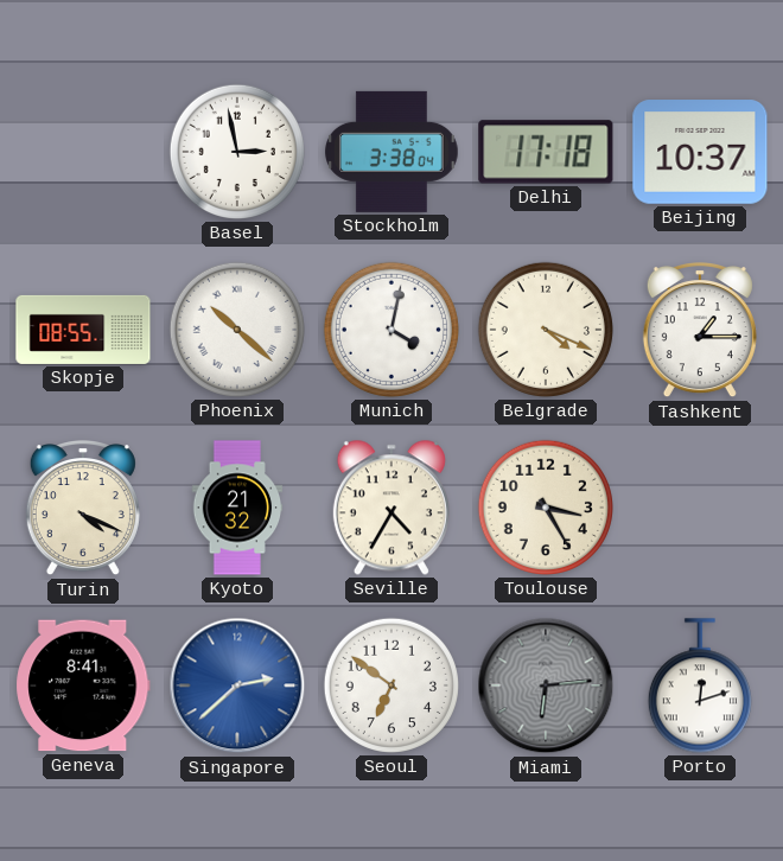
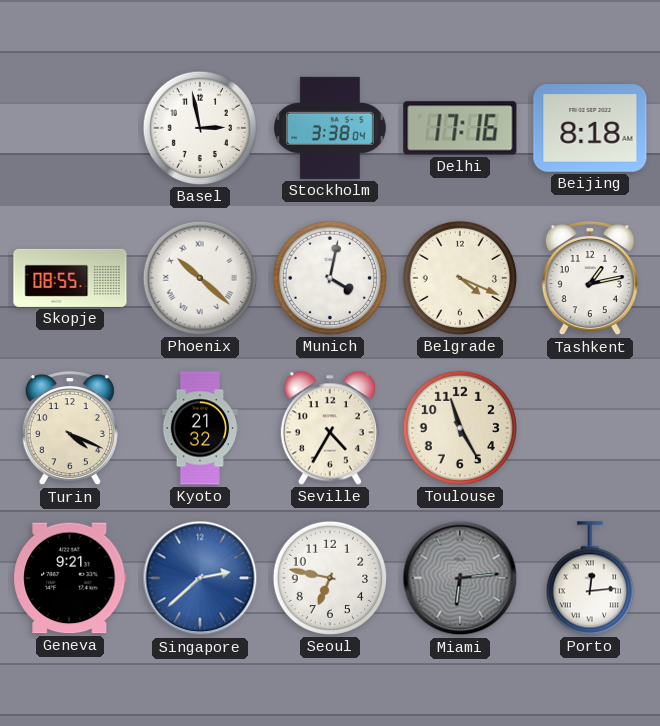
Delhi: 17:18 -> 17:16
Beijing: 10:37 -> 8:18
Tashkent: 1:15 -> 1:13
Toulouse: 3:25 -> 11:25
Geneva: 8:41 -> 9:21
Seoul: 6:51 -> 6:47
Porto: 12:12 -> 12:14
